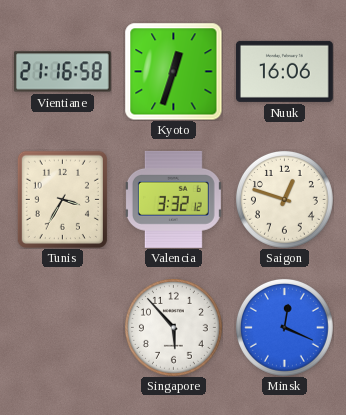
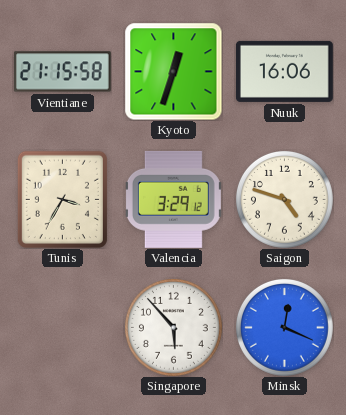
Vientiane: 21:16 -> 21:15
Valencia: 3:32 -> 3:29
Saigon: 12:48 -> 4:48
